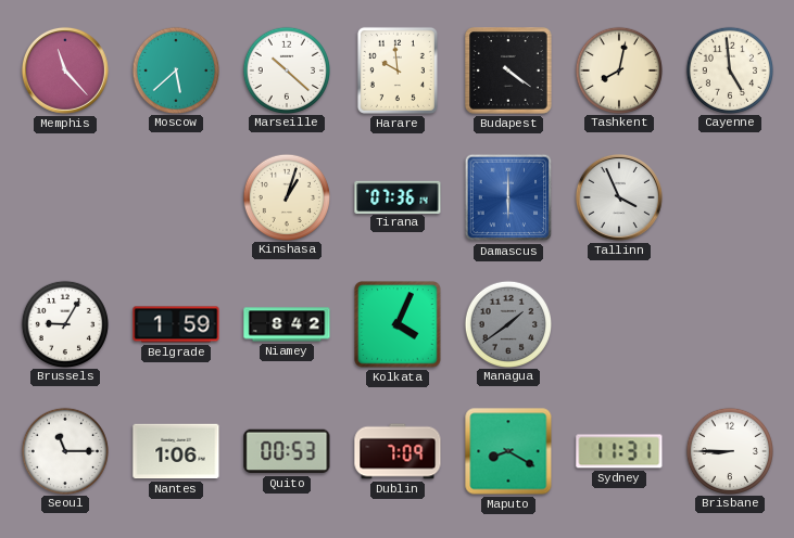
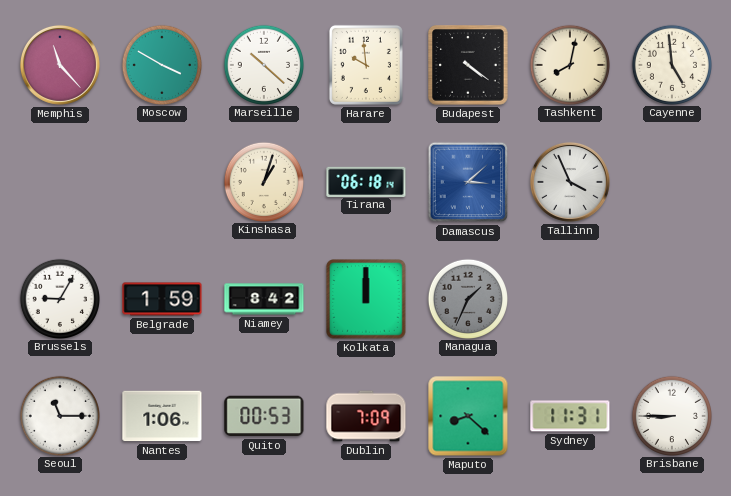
Moscow: 5:38 -> 3:50
Tirana: 07:36 -> 06:18
Damascus: 6:00 -> 3:08
Kolkata: 4:04 -> 12:00
Managua: 1:39 -> 1:34
Maputo: 8:20 -> 8:22
